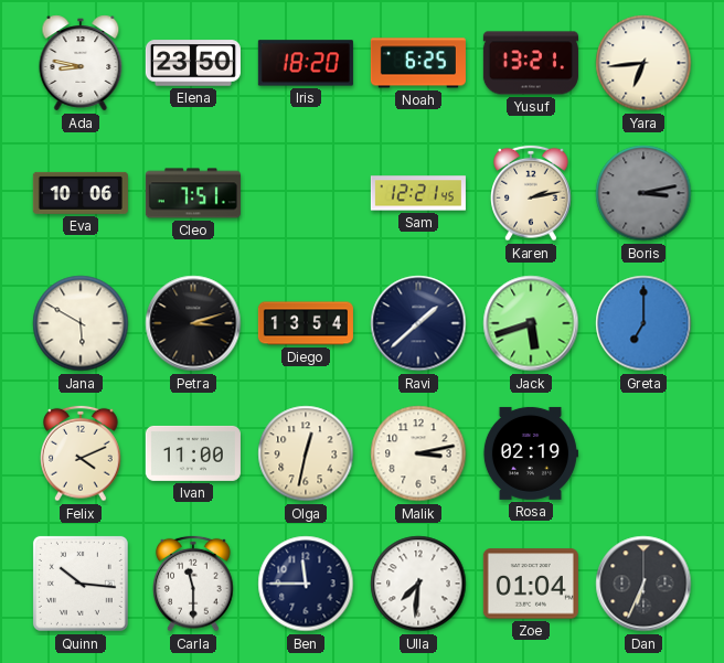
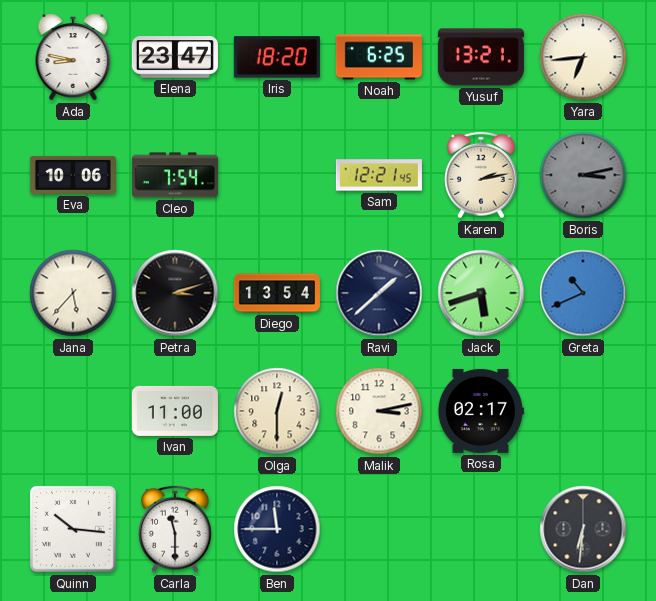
Elena: 23:50 -> 23:47
Cleo: 7:51 -> 7:54
Jana: 5:50 -> 5:37
Greta: 7:00 -> 10:41
Felix: 4:11 -> none
Olga: 12:32 -> 12:30
Rosa: 02:19 -> 02:17
Ulla: 7:31 -> none
Zoe: 01:04 -> none
Dan: 6:34 -> 6:31
